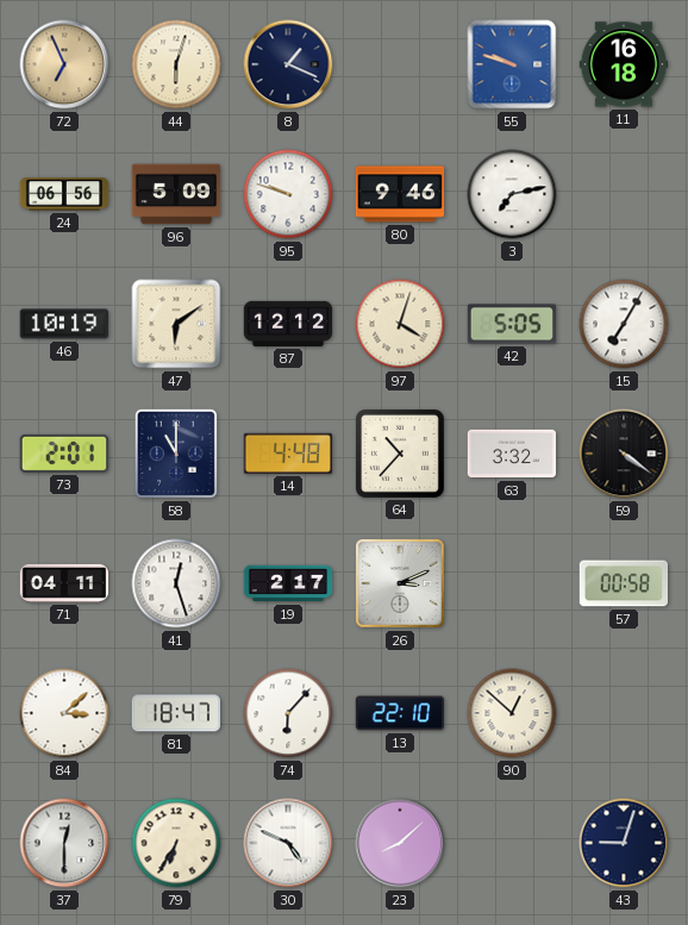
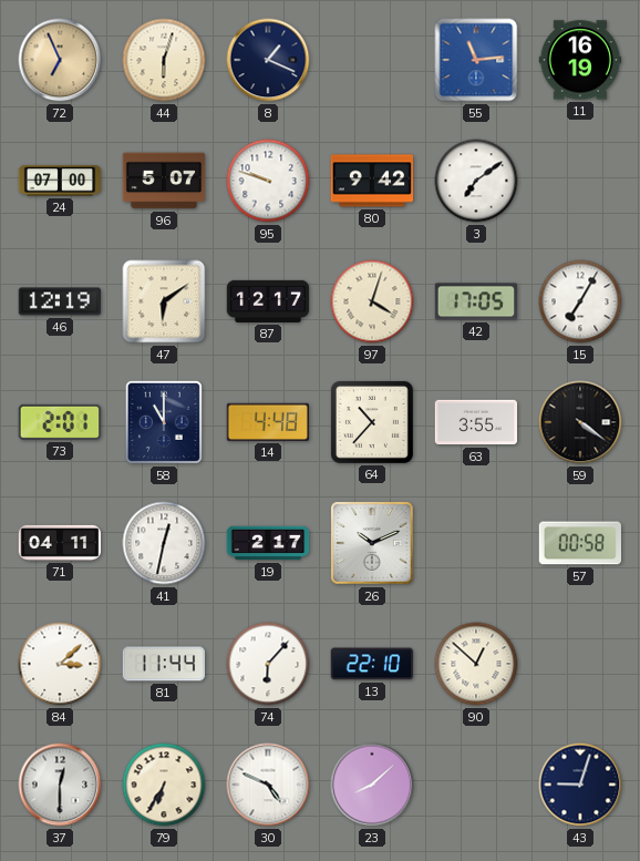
55: 9:48 -> 11:14
11: 16:18 -> 16:19
24: 06:56 -> 07:00
96: 5:09 -> 5:07
80: 9:46 -> 9:42
3: 7:13 -> 7:09
46: 10:19 -> 12:19
87: 12:12 -> 12:17
42: 5:05 -> 17:05
63: 3:32 -> 3:55
41: 12:27 -> 12:32
26: 3:11 -> 10:11
81: 18:47 -> 11:44
